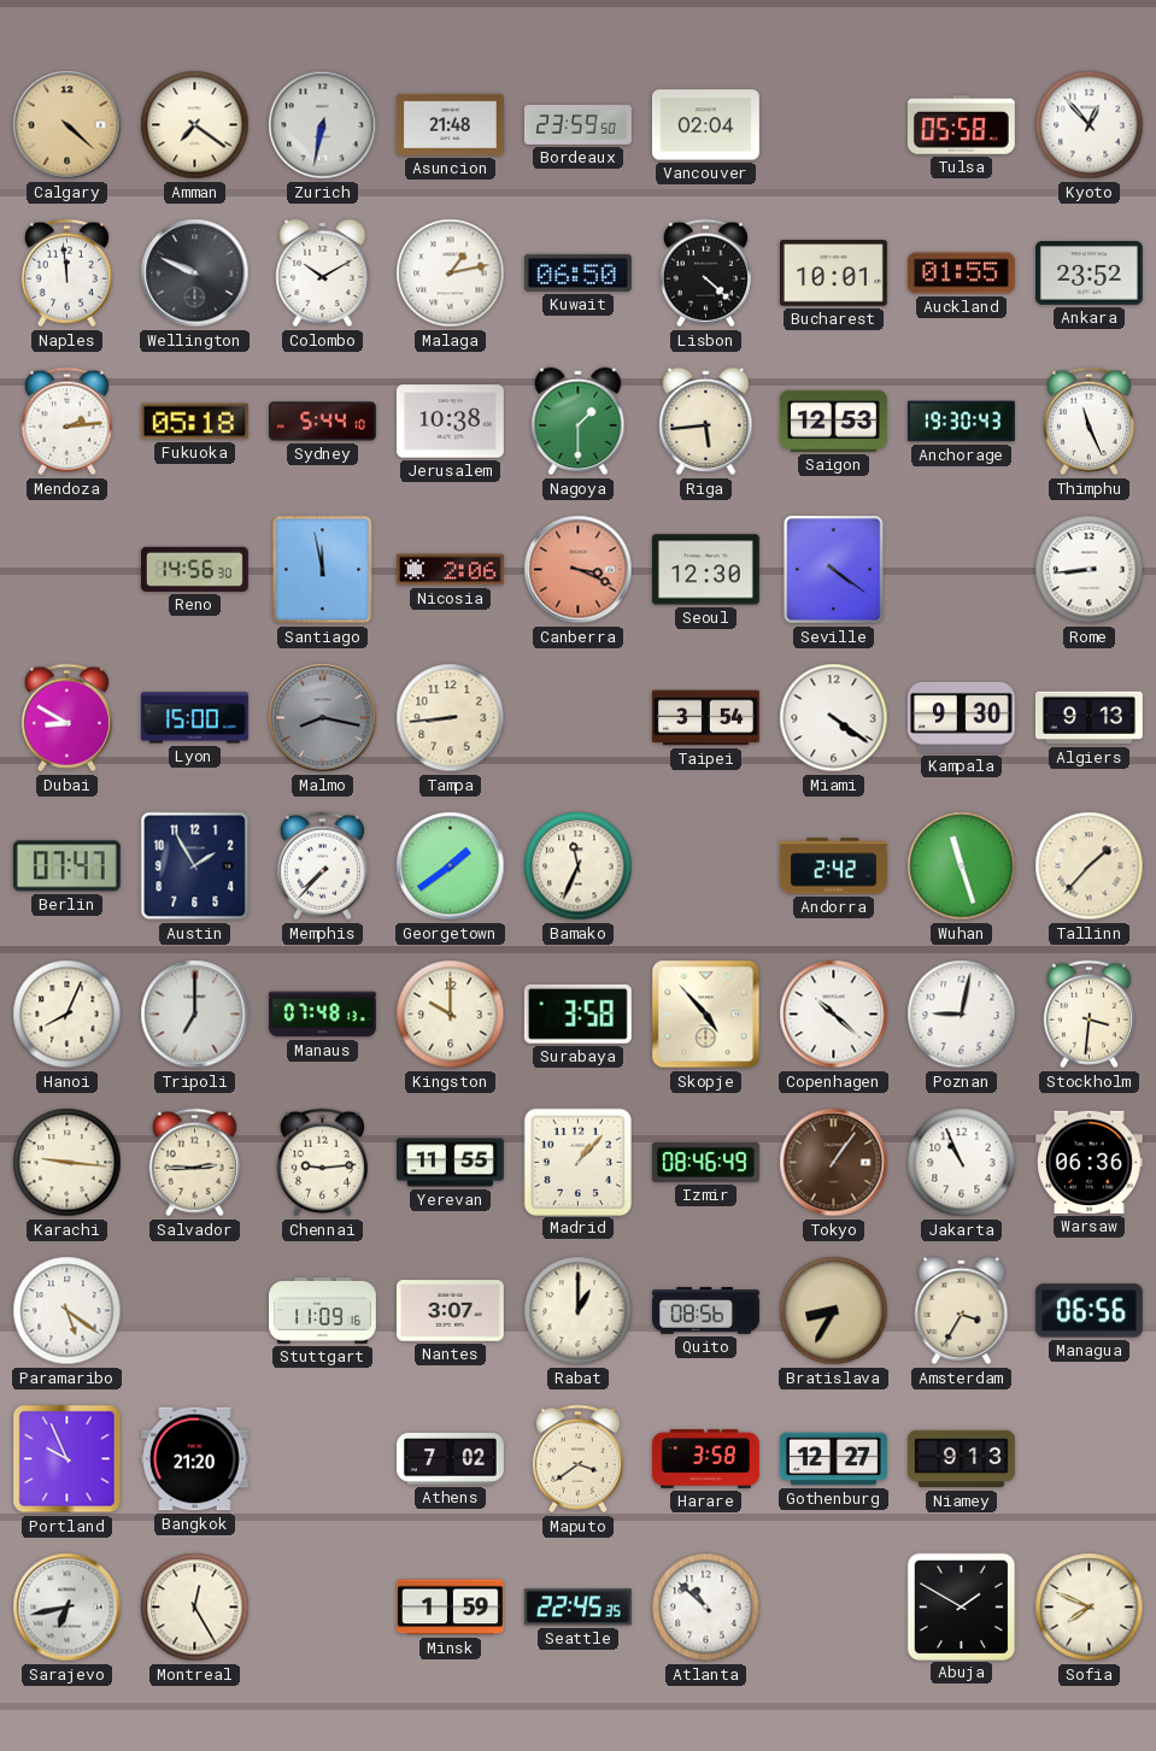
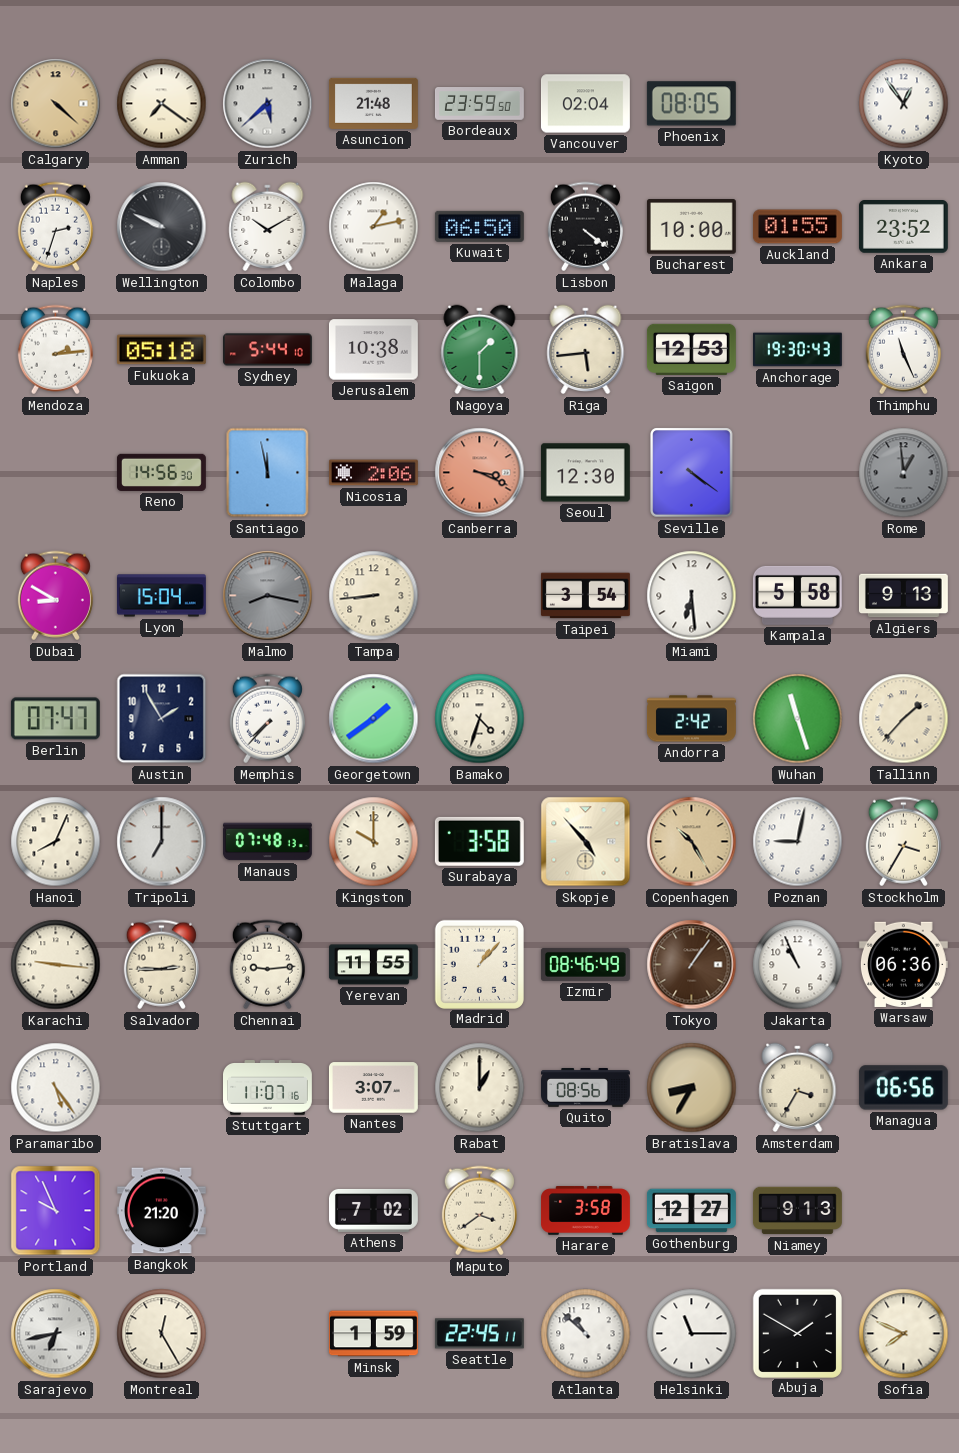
Zurich: 6:32 -> 5:38
Phoenix: none -> 08:05
Tulsa: 05:58 -> none
Kyoto: 12:53 -> 12:54
Naples: 11:59 -> 2:33
Lisbon: 4:22 -> 4:21
Bucharest: 10:01 -> 10:00
Rome: 8:44 -> 12:59
Rome dial: white -> grey
Lyon: 15:00 -> 15:04
Miami: 4:21 -> 6:29
Kampala: 9:30 -> 5:58
Bamako: 11:34 -> 4:33
Copenhagen: 10:22 -> 10:25
Copenhagen dial: white -> champagne
Stockholm: 3:31 -> 3:35
Paramaribo: 5:21 -> 5:24
Stuttgart: 11:09 -> 11:07
Seattle: 22:45:35 -> 22:45:11
Helsinki: none -> 11:15
